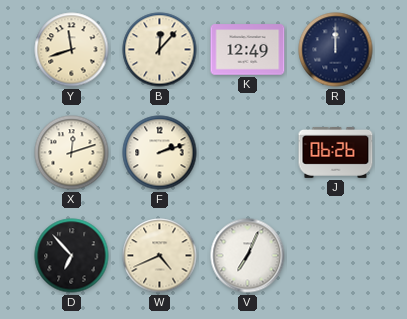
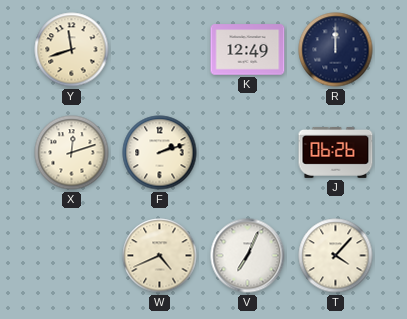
B: 12:07 -> none
D: 6:53 -> none
T: none -> 4:07
